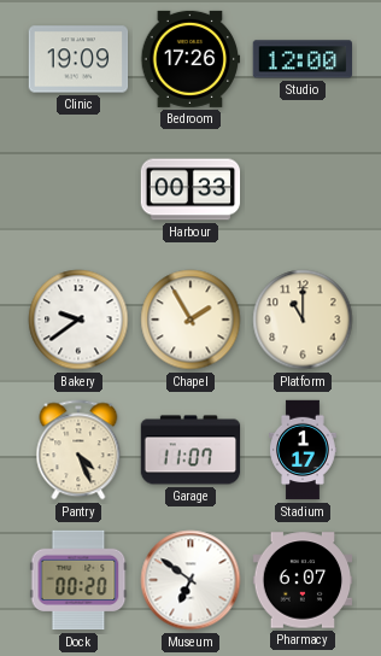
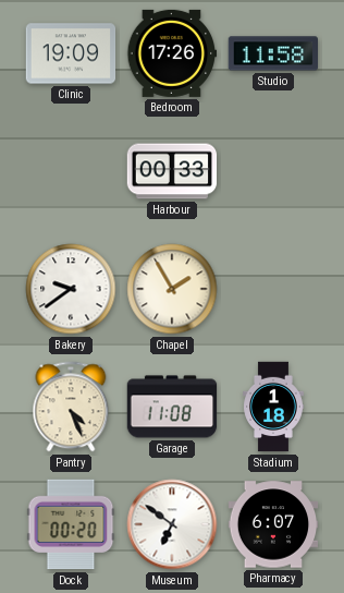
Studio: 12:00 -> 11:58
Platform: 11:00 -> none
Garage: 11:07 -> 11:08
Stadium: 1:17 -> 1:18
